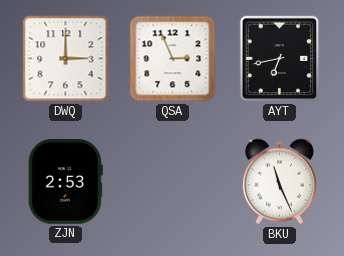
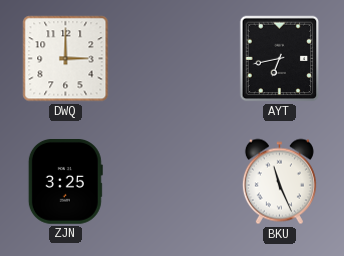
QSA: 2:56 -> none
ZJN: 2:53 -> 3:25
